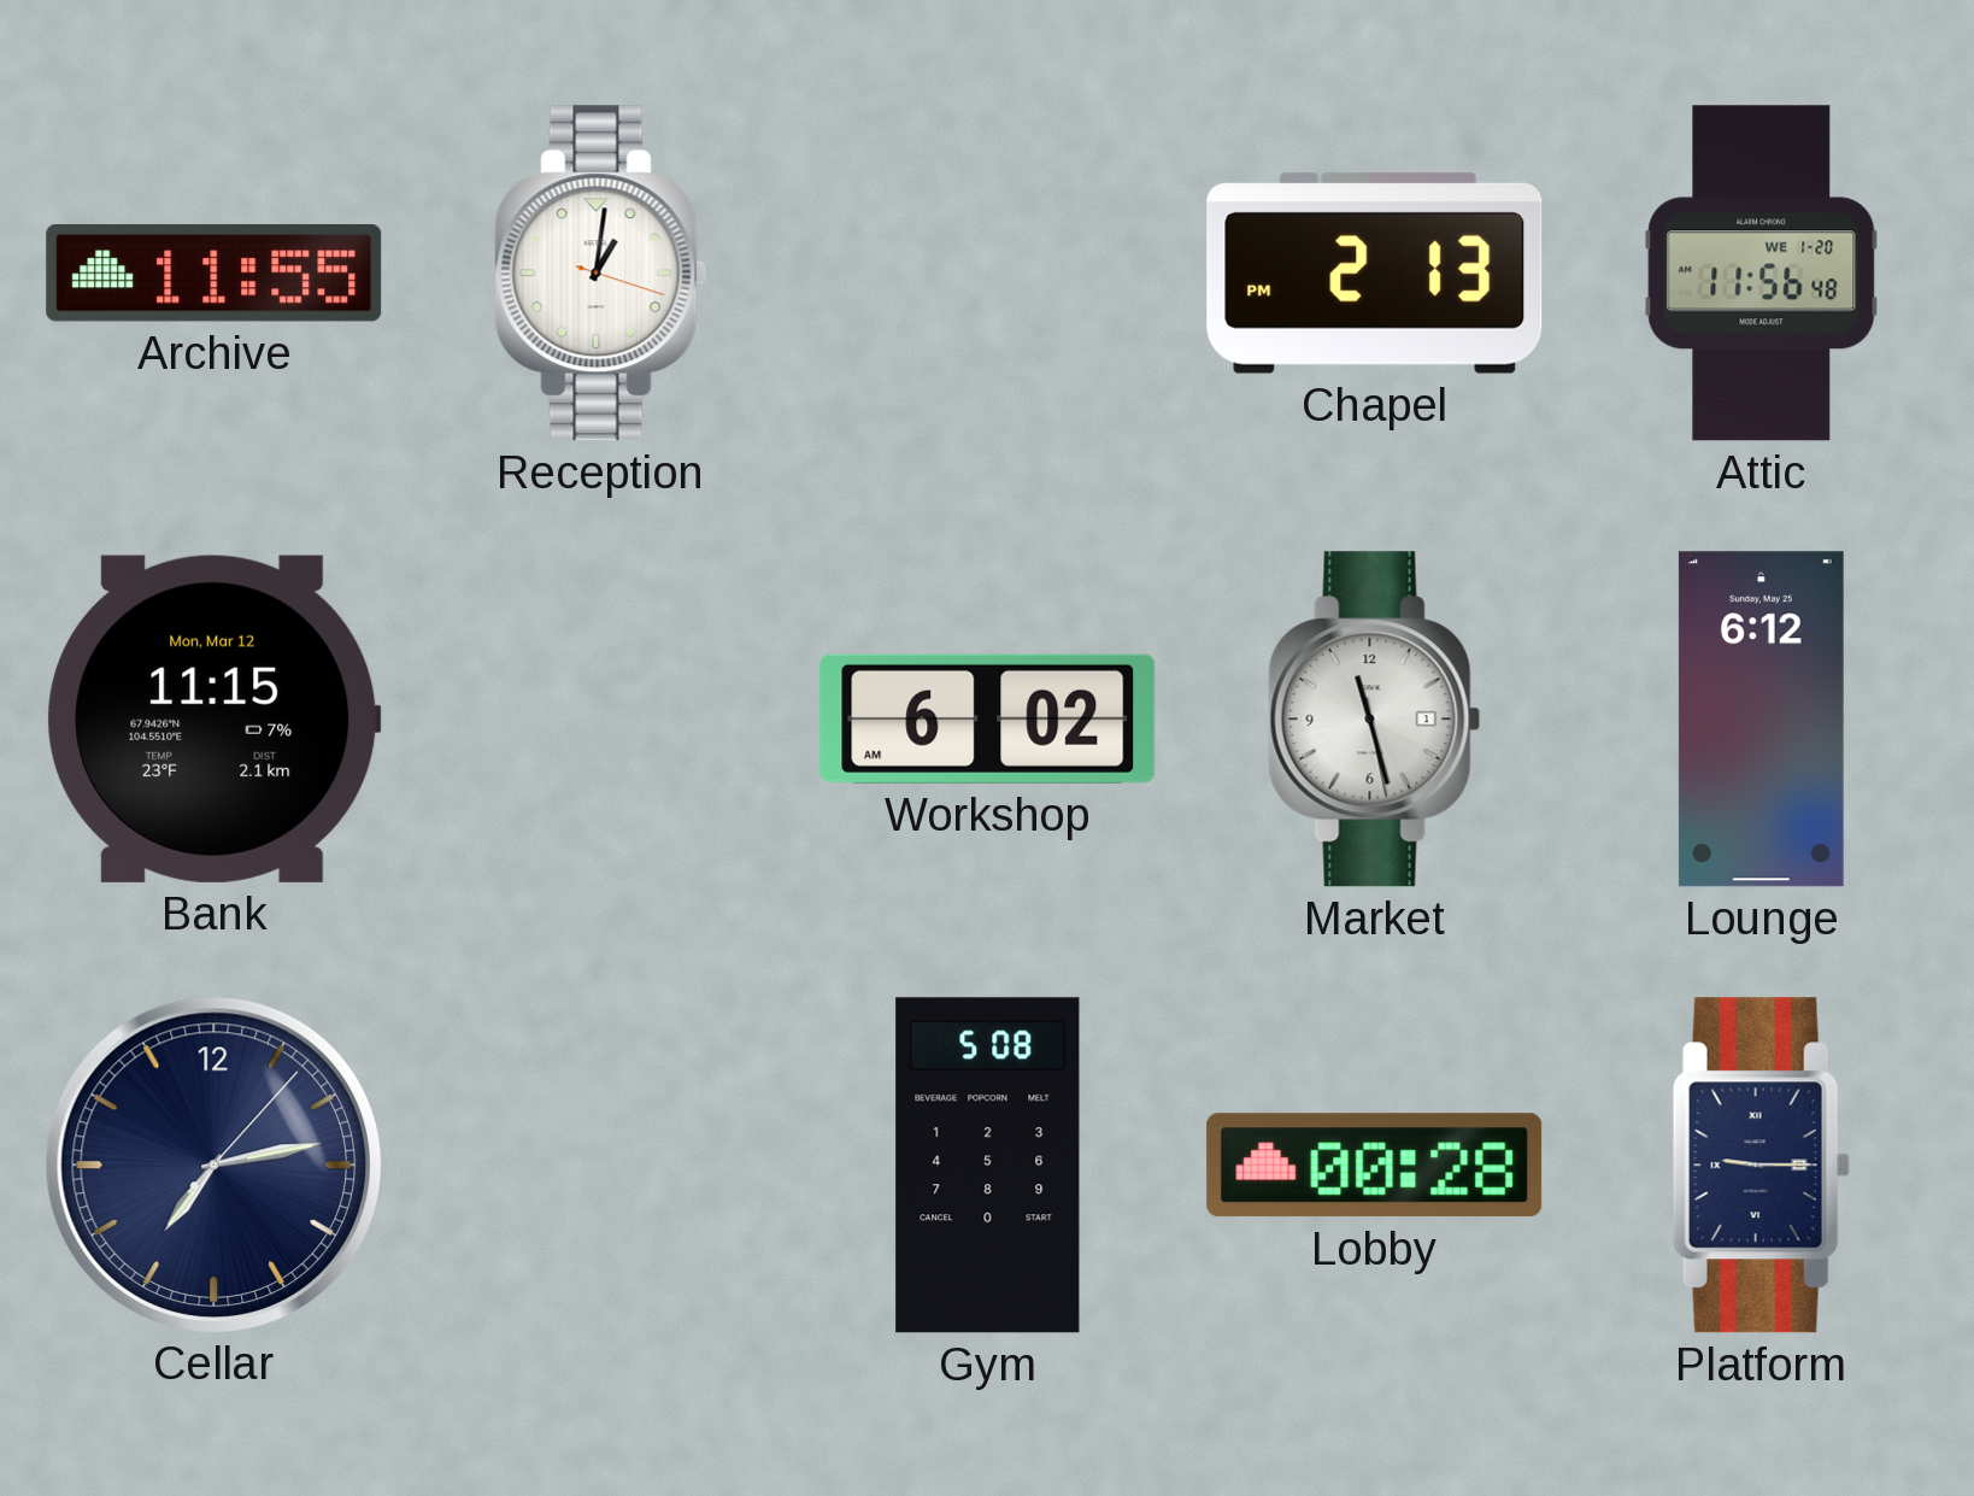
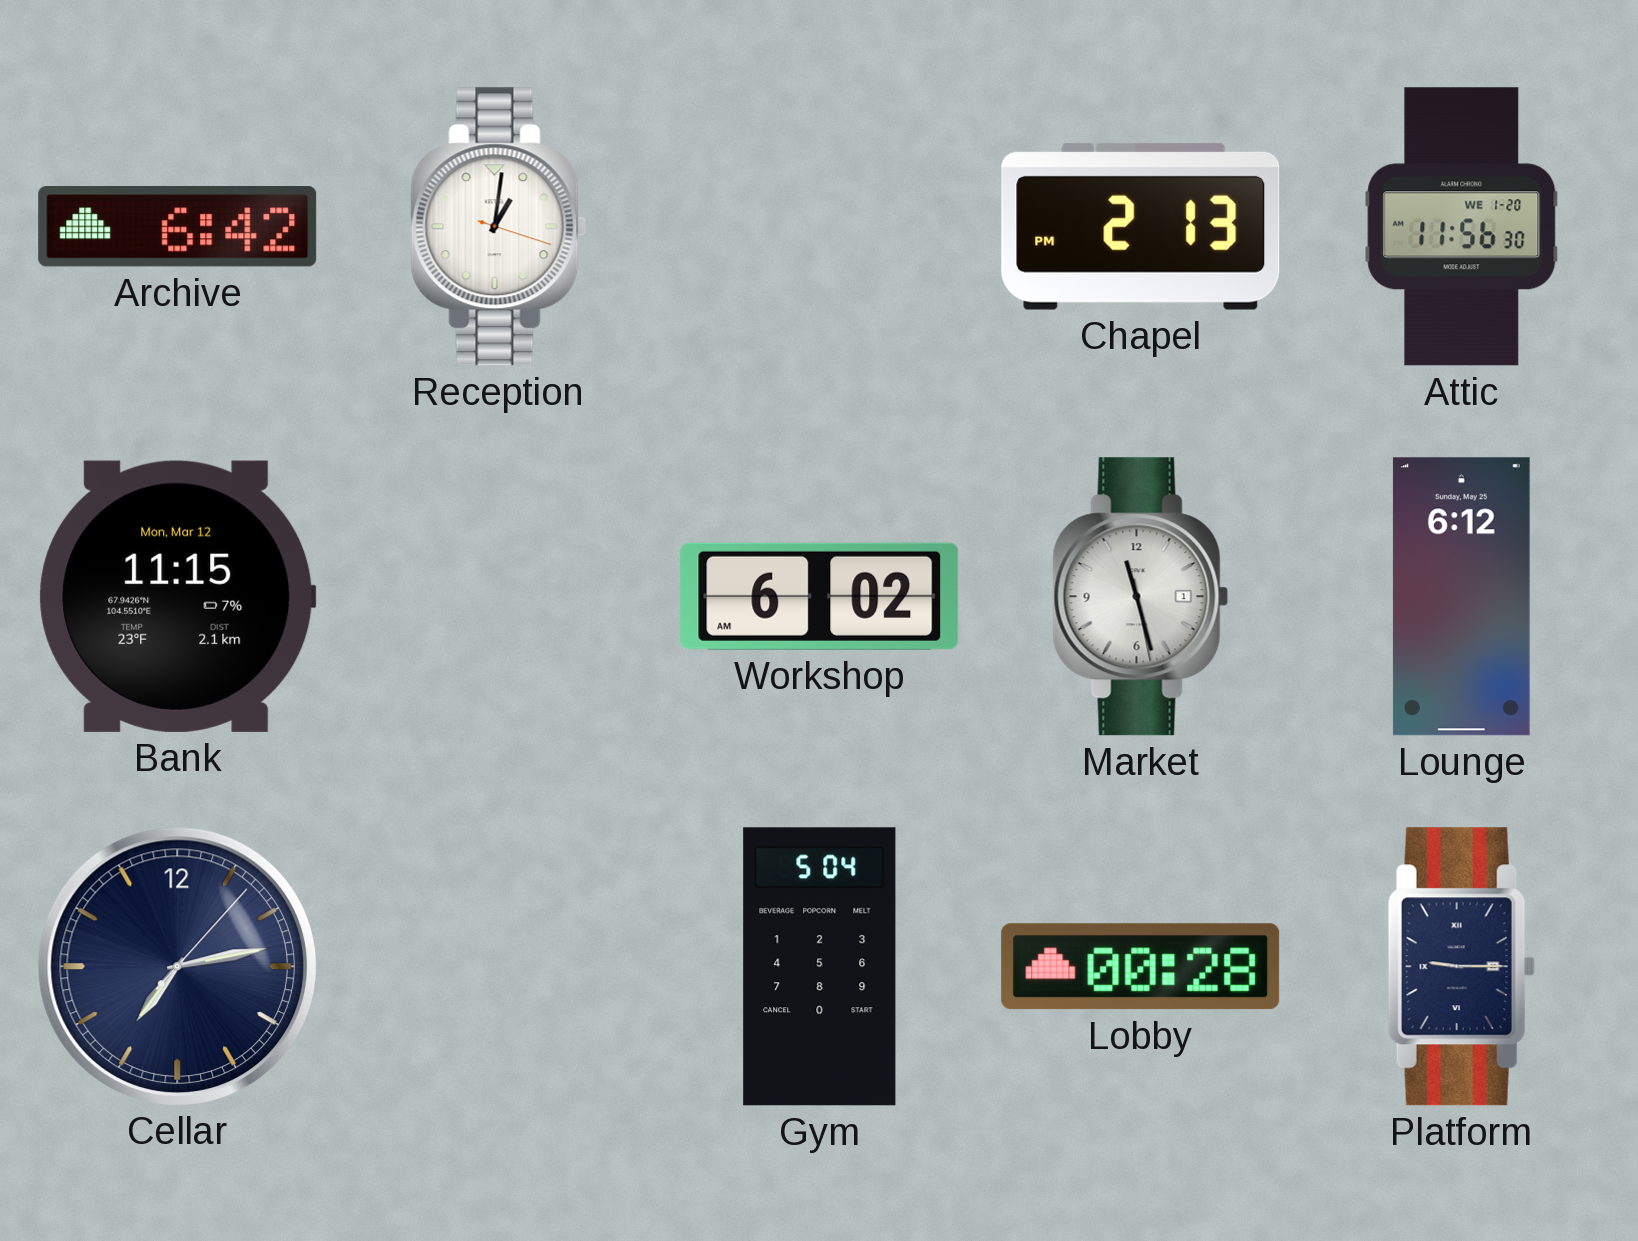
Archive: 11:55 -> 6:42
Attic: 11:56:48 -> 11:56:30
Gym: 5:08 -> 5:04
